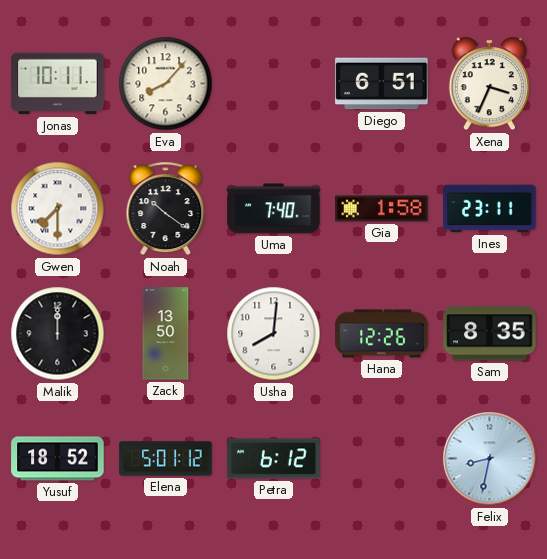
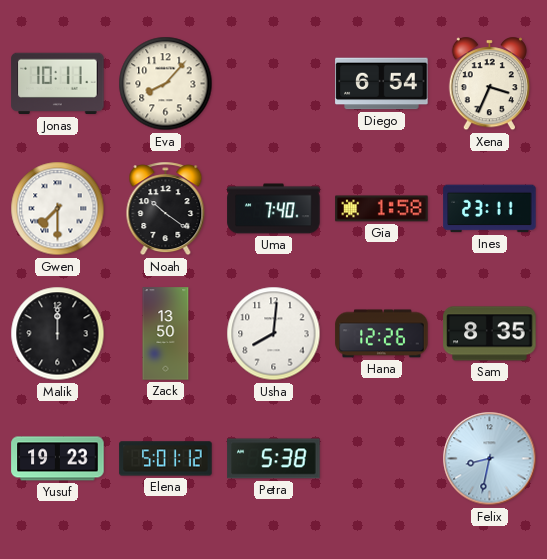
Diego: 6:51 -> 6:54
Yusuf: 18:52 -> 19:23
Petra: 6:12 -> 5:38
